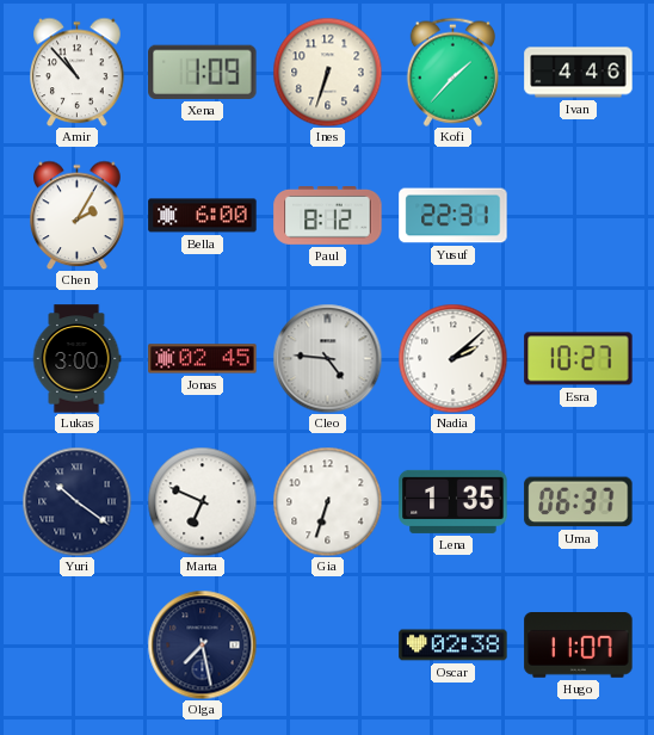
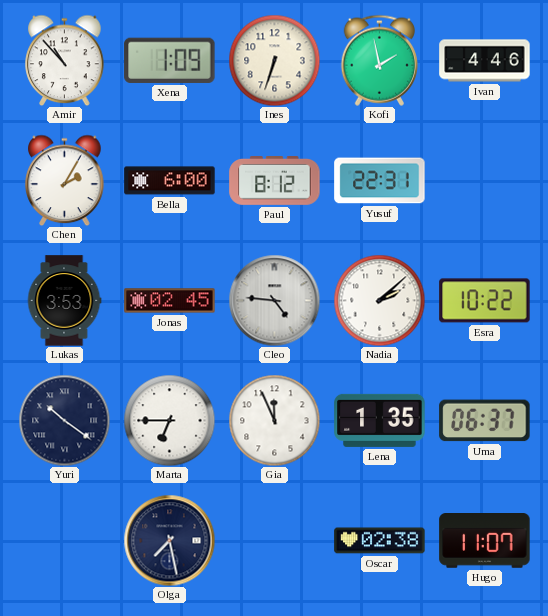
Kofi: 1:37 -> 1:58
Lukas: 3:00 -> 3:53
Esra: 10:27 -> 10:22
Marta: 6:49 -> 6:45
Gia: 6:33 -> 11:56
